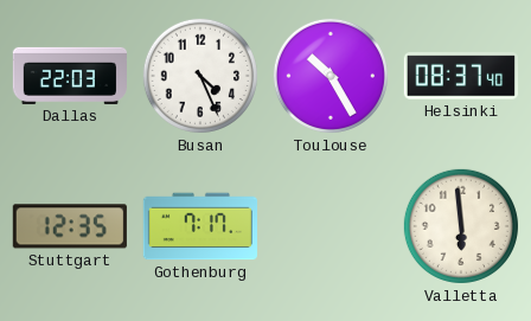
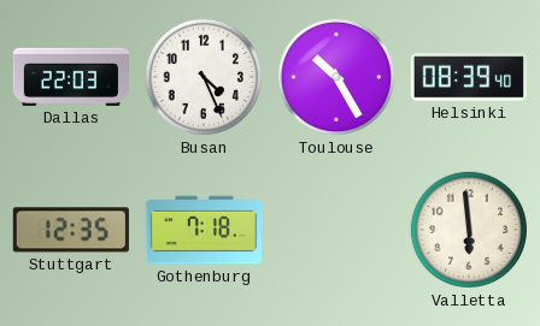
Helsinki: 08:37 -> 08:39
Gothenburg: 7:17 -> 7:18
